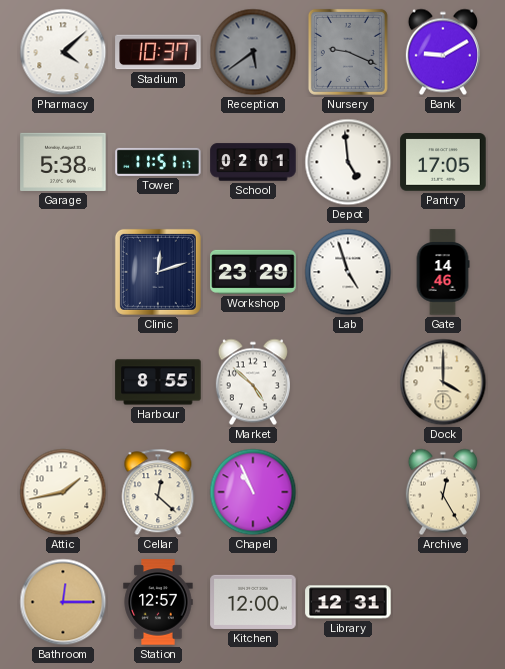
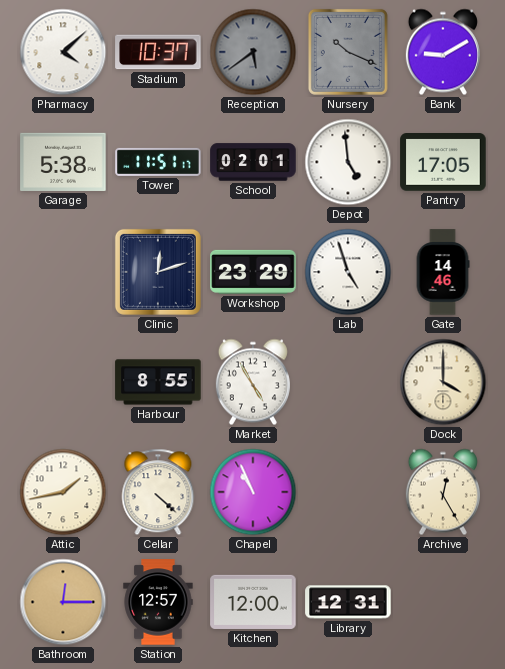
Nursery: 9:19 -> 10:19
Market: 4:52 -> 4:55
Cellar: 12:22 -> 4:22
